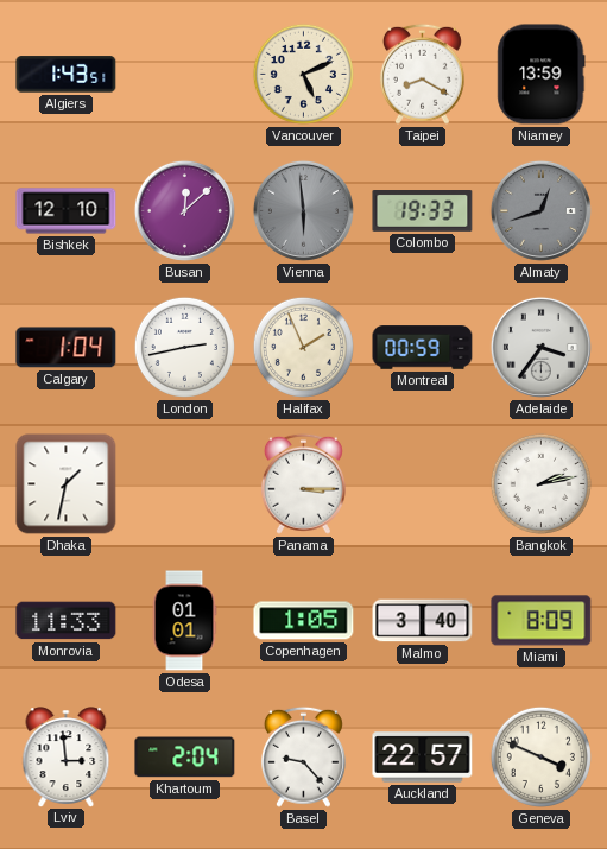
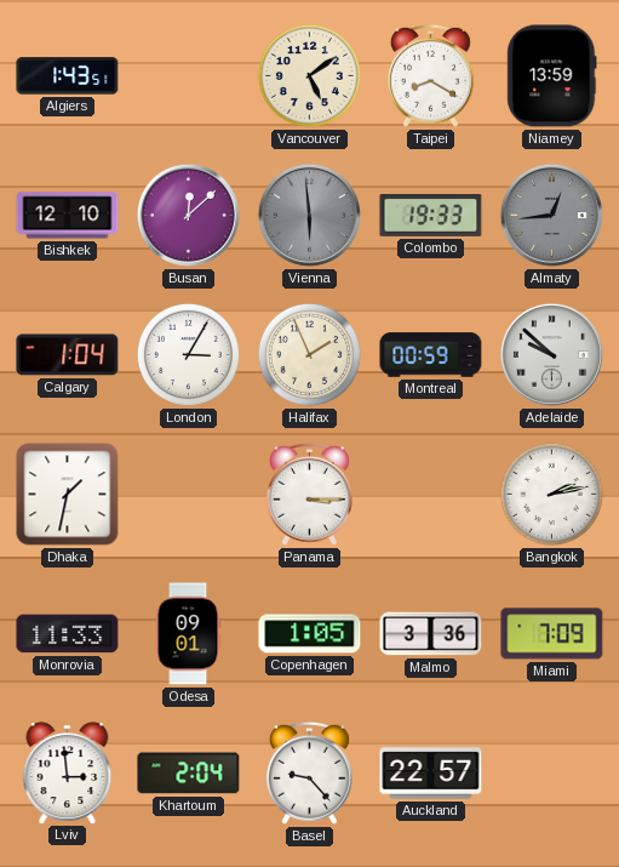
Vancouver: 5:11 -> 5:09
Almaty: 12:42 -> 12:44
London: 2:43 -> 3:05
Adelaide: 3:36 -> 9:52
Odesa: 01:01 -> 09:01
Malmo: 3:40 -> 3:36
Miami: 8:09 -> 7:09
Geneva: 3:49 -> none
